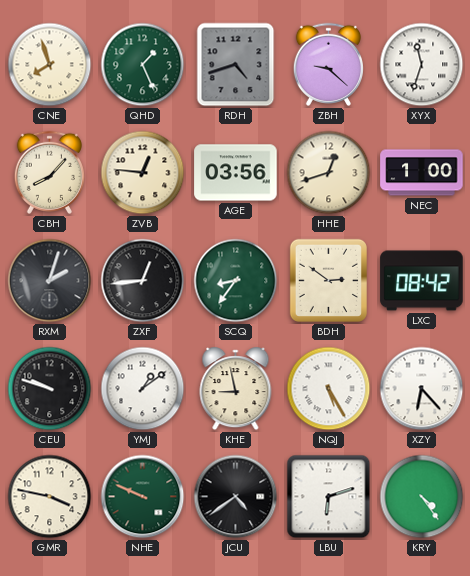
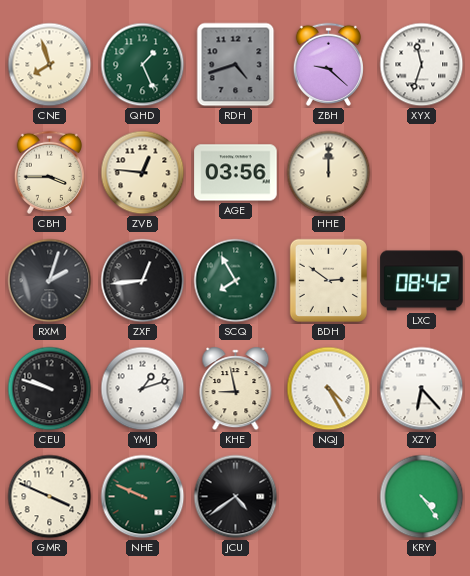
CBH: 8:07 -> 3:45
HHE: 12:42 -> 12:00
NEC: 1:00 -> none
SCQ: 8:36 -> 7:55
YMJ: 1:09 -> 1:12
NQJ: 5:25 -> 4:25
GMR: 3:47 -> 3:49
LBU: 6:12 -> none
